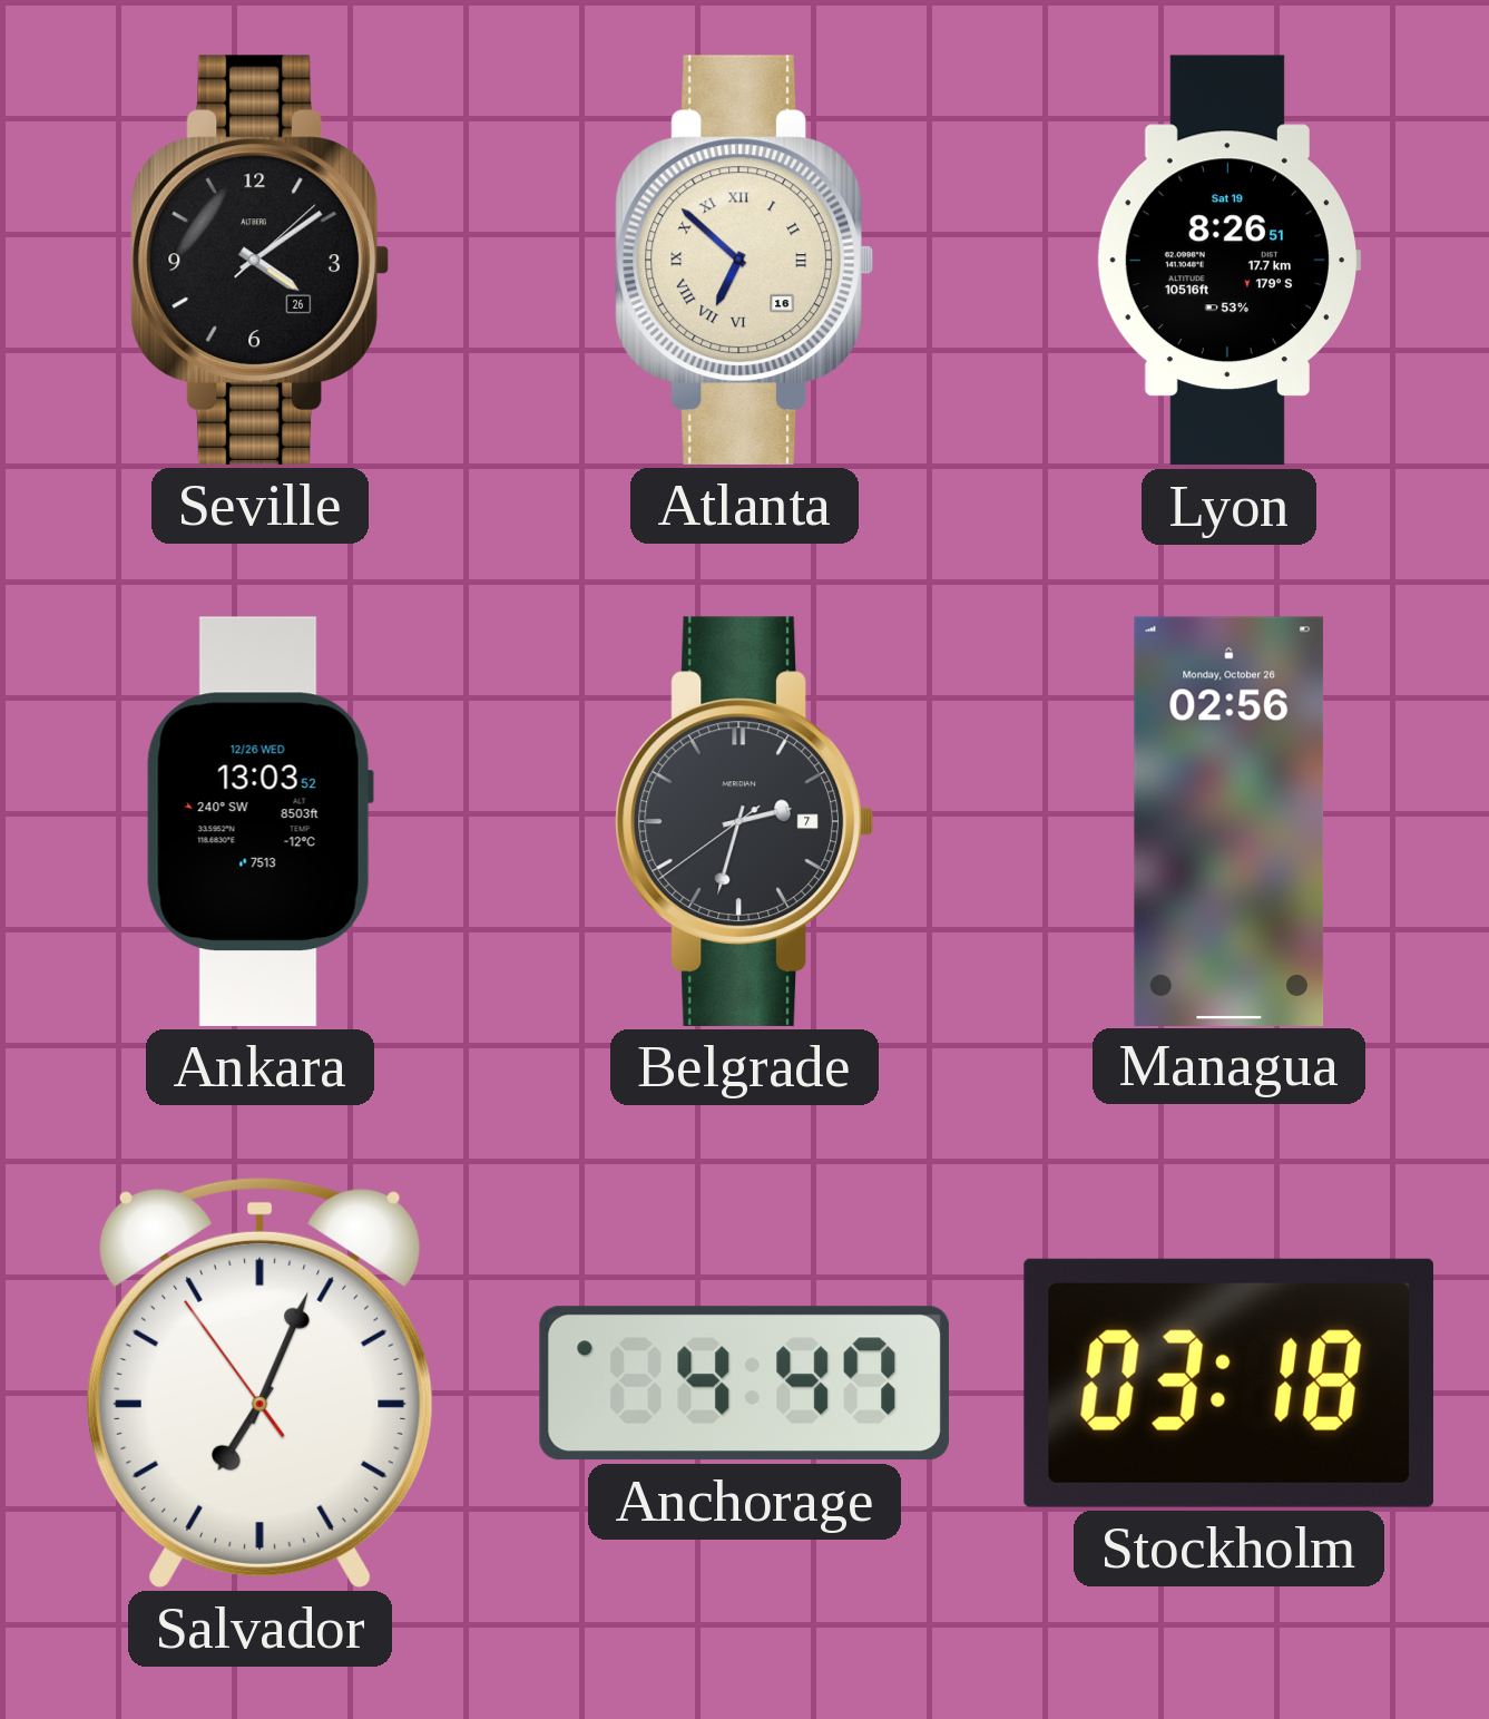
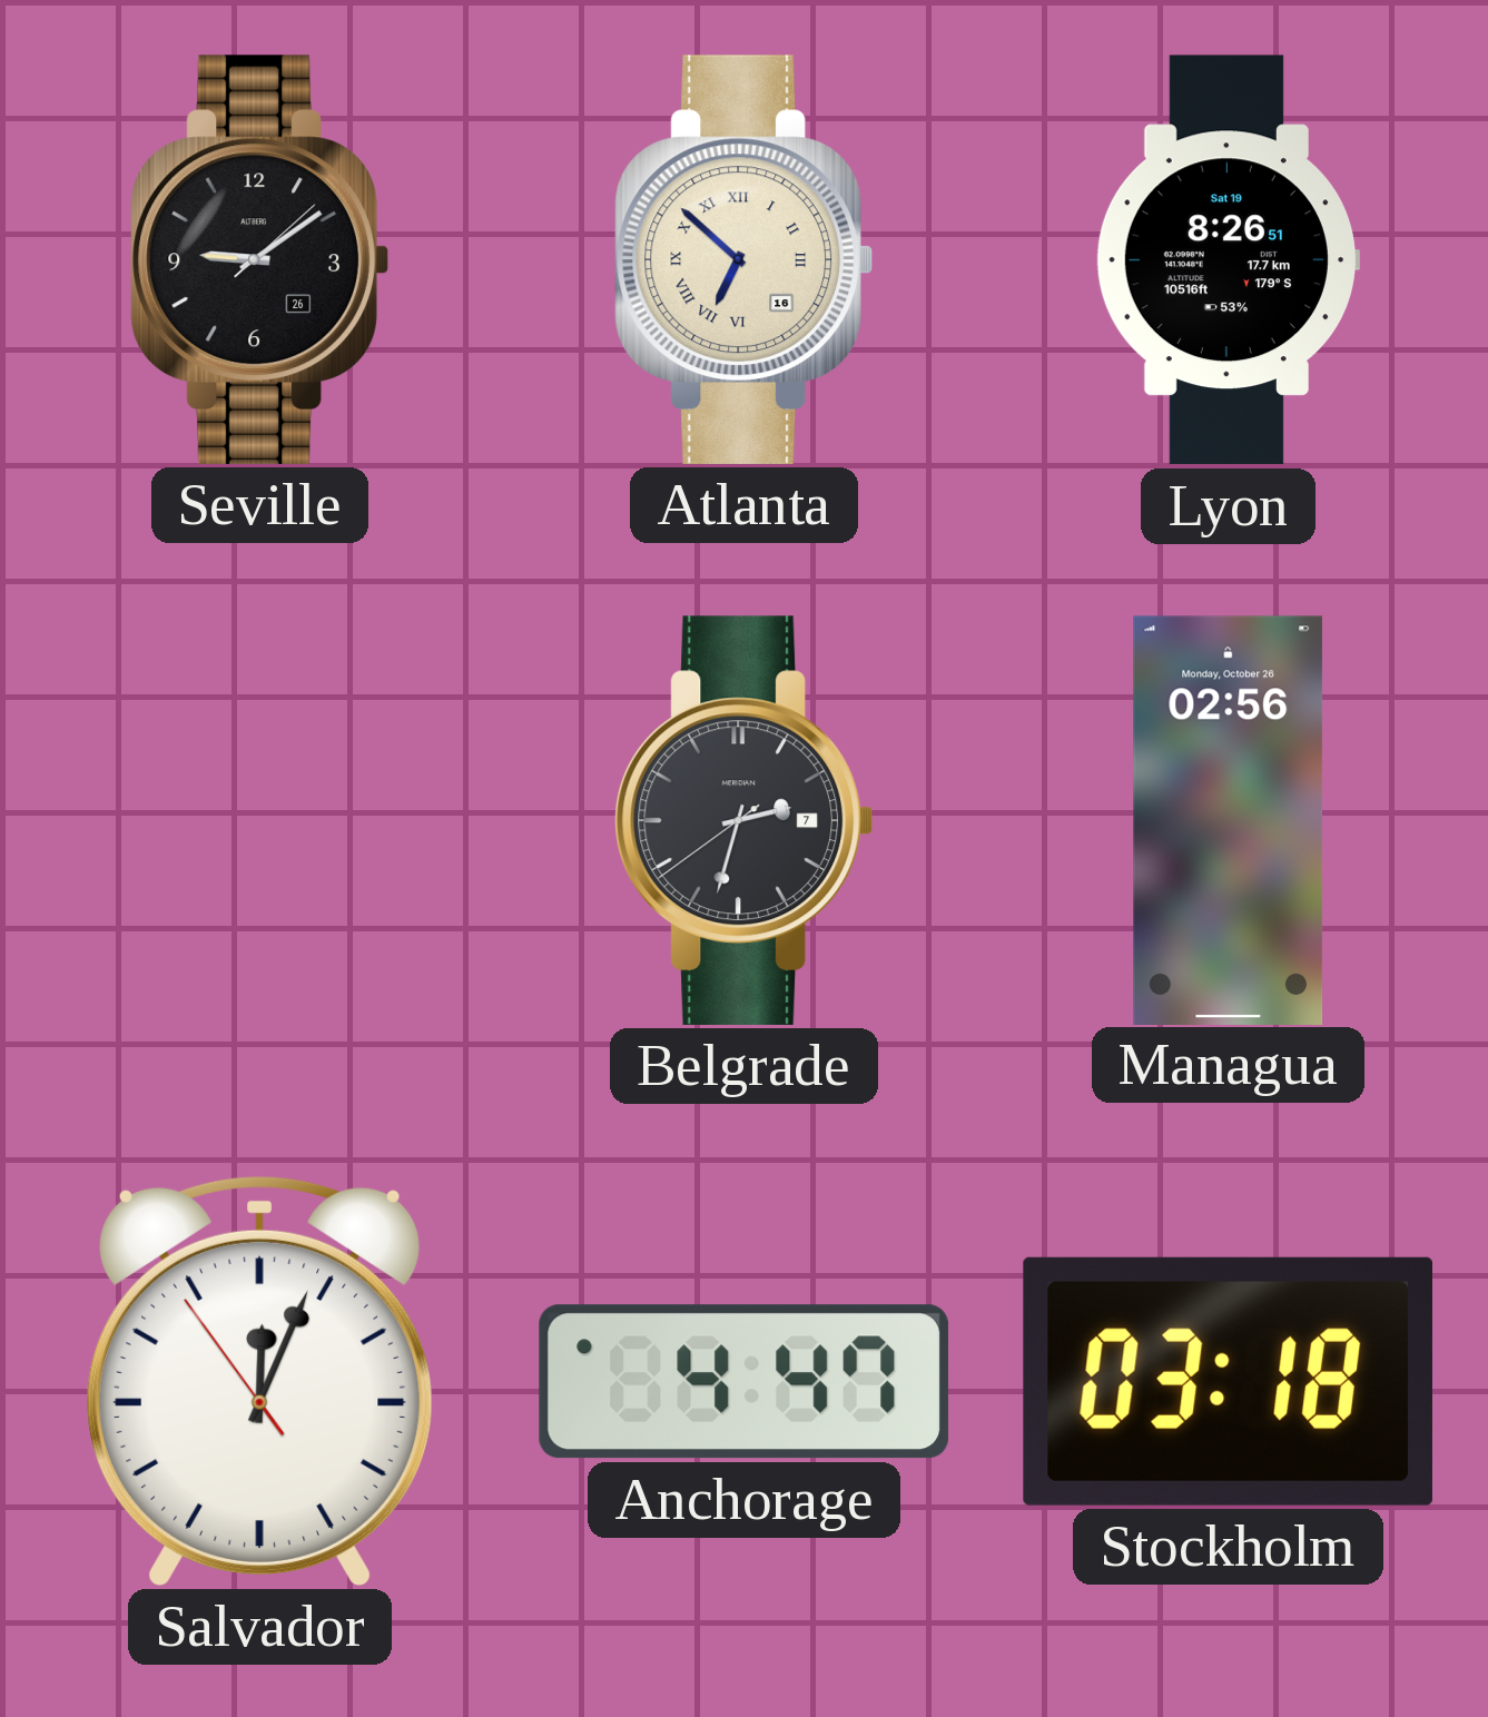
Seville: 4:09 -> 9:09
Ankara: 13:03 -> none
Salvador: 7:03 -> 12:03
